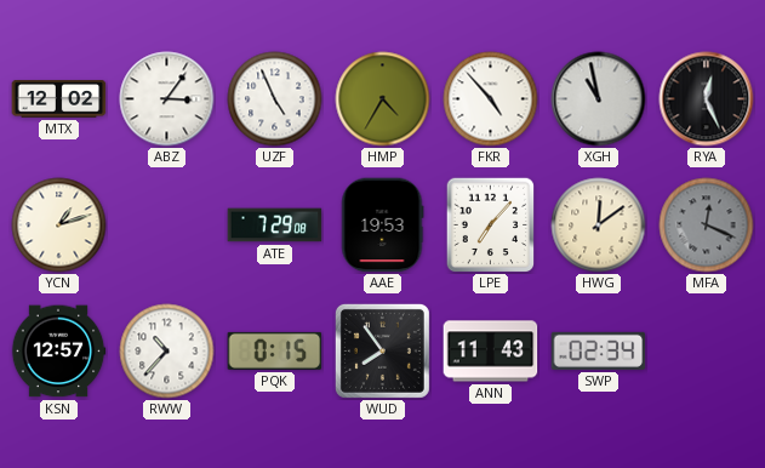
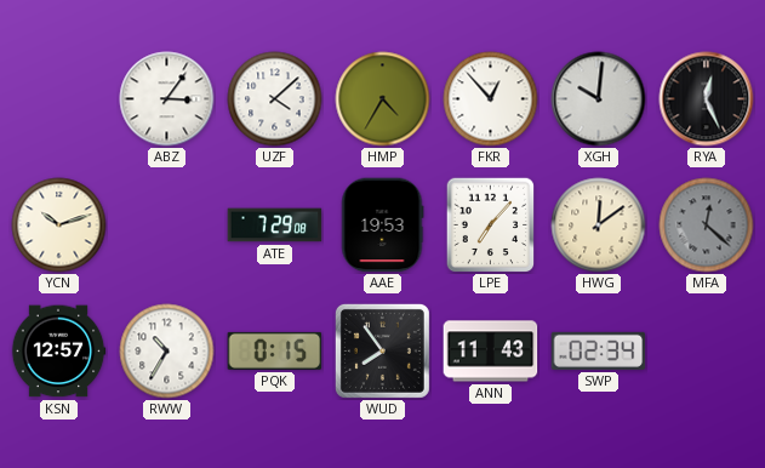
MTX: 12:02 -> none
UZF: 4:56 -> 4:08
FKR: 4:53 -> 12:53
XGH: 10:58 -> 10:01
YCN: 1:12 -> 10:12
MFA: 12:19 -> 12:22
RWW: 10:37 -> 10:35
